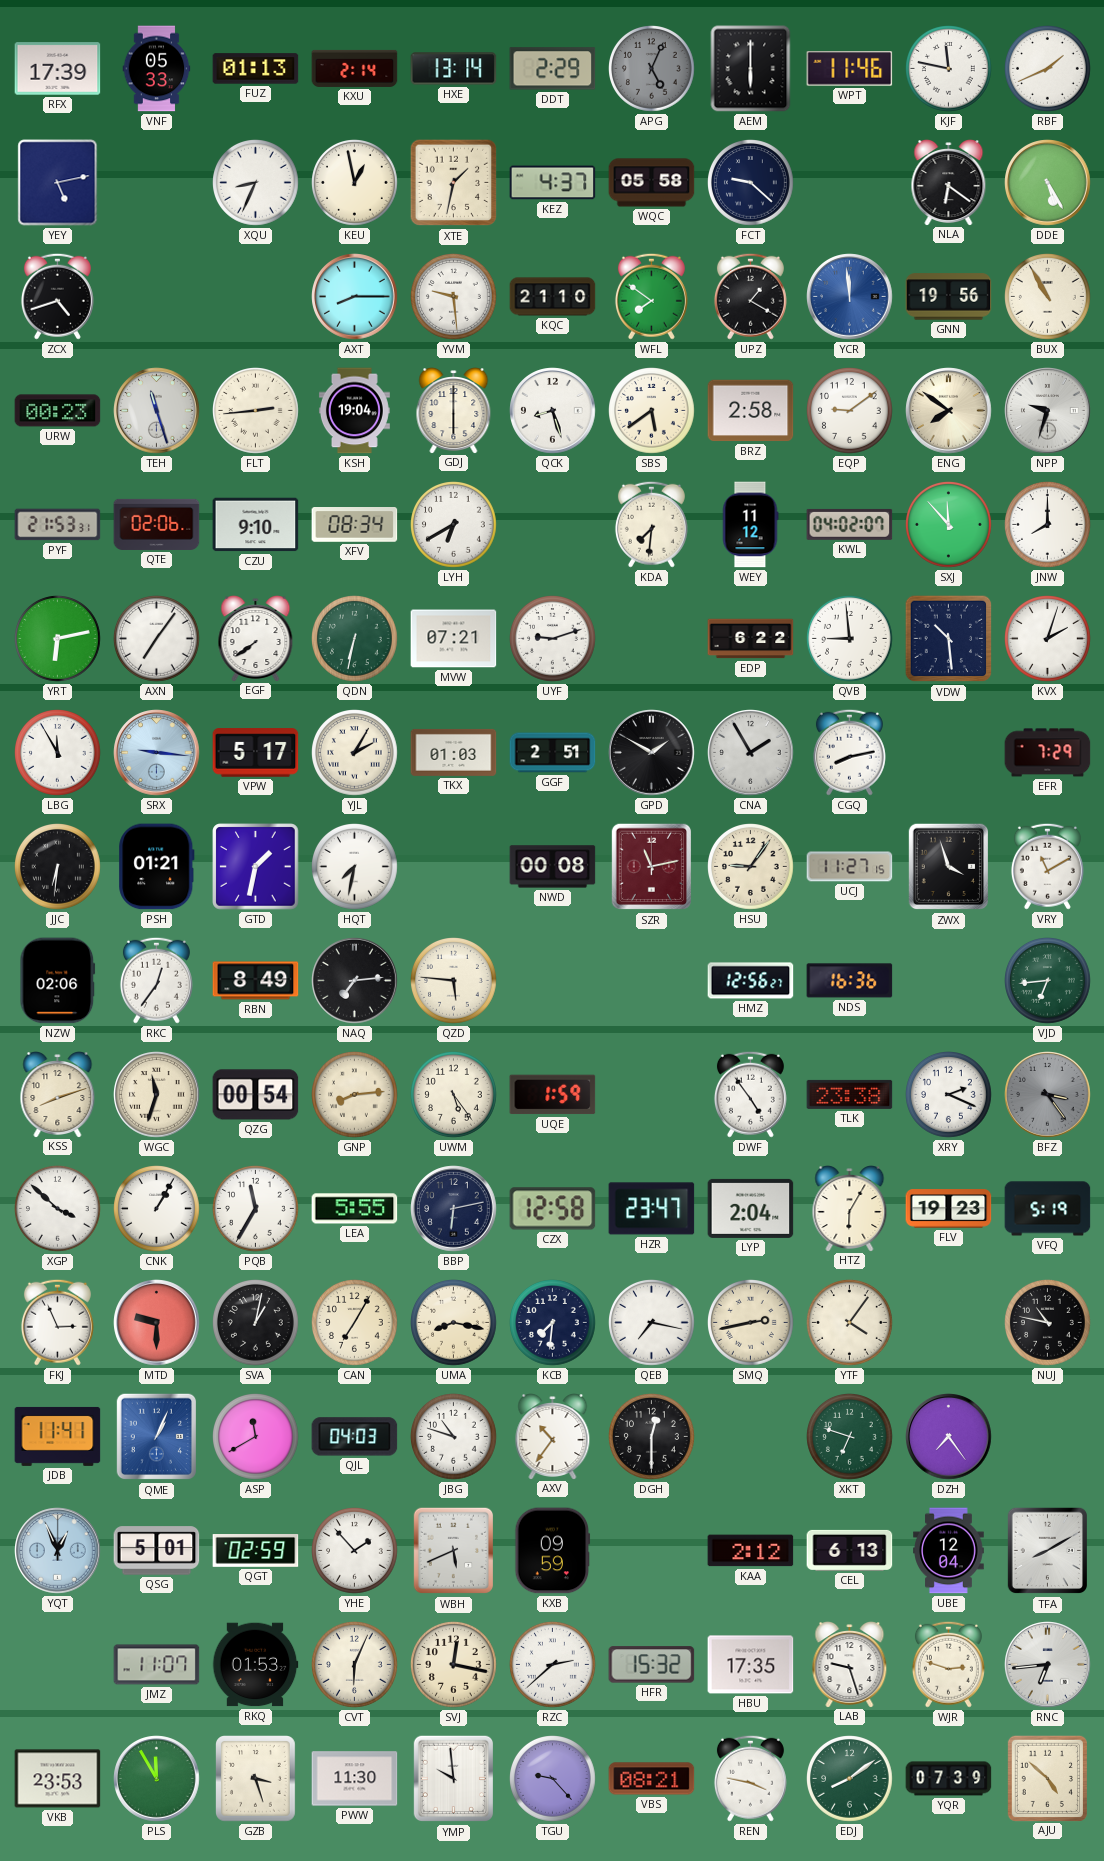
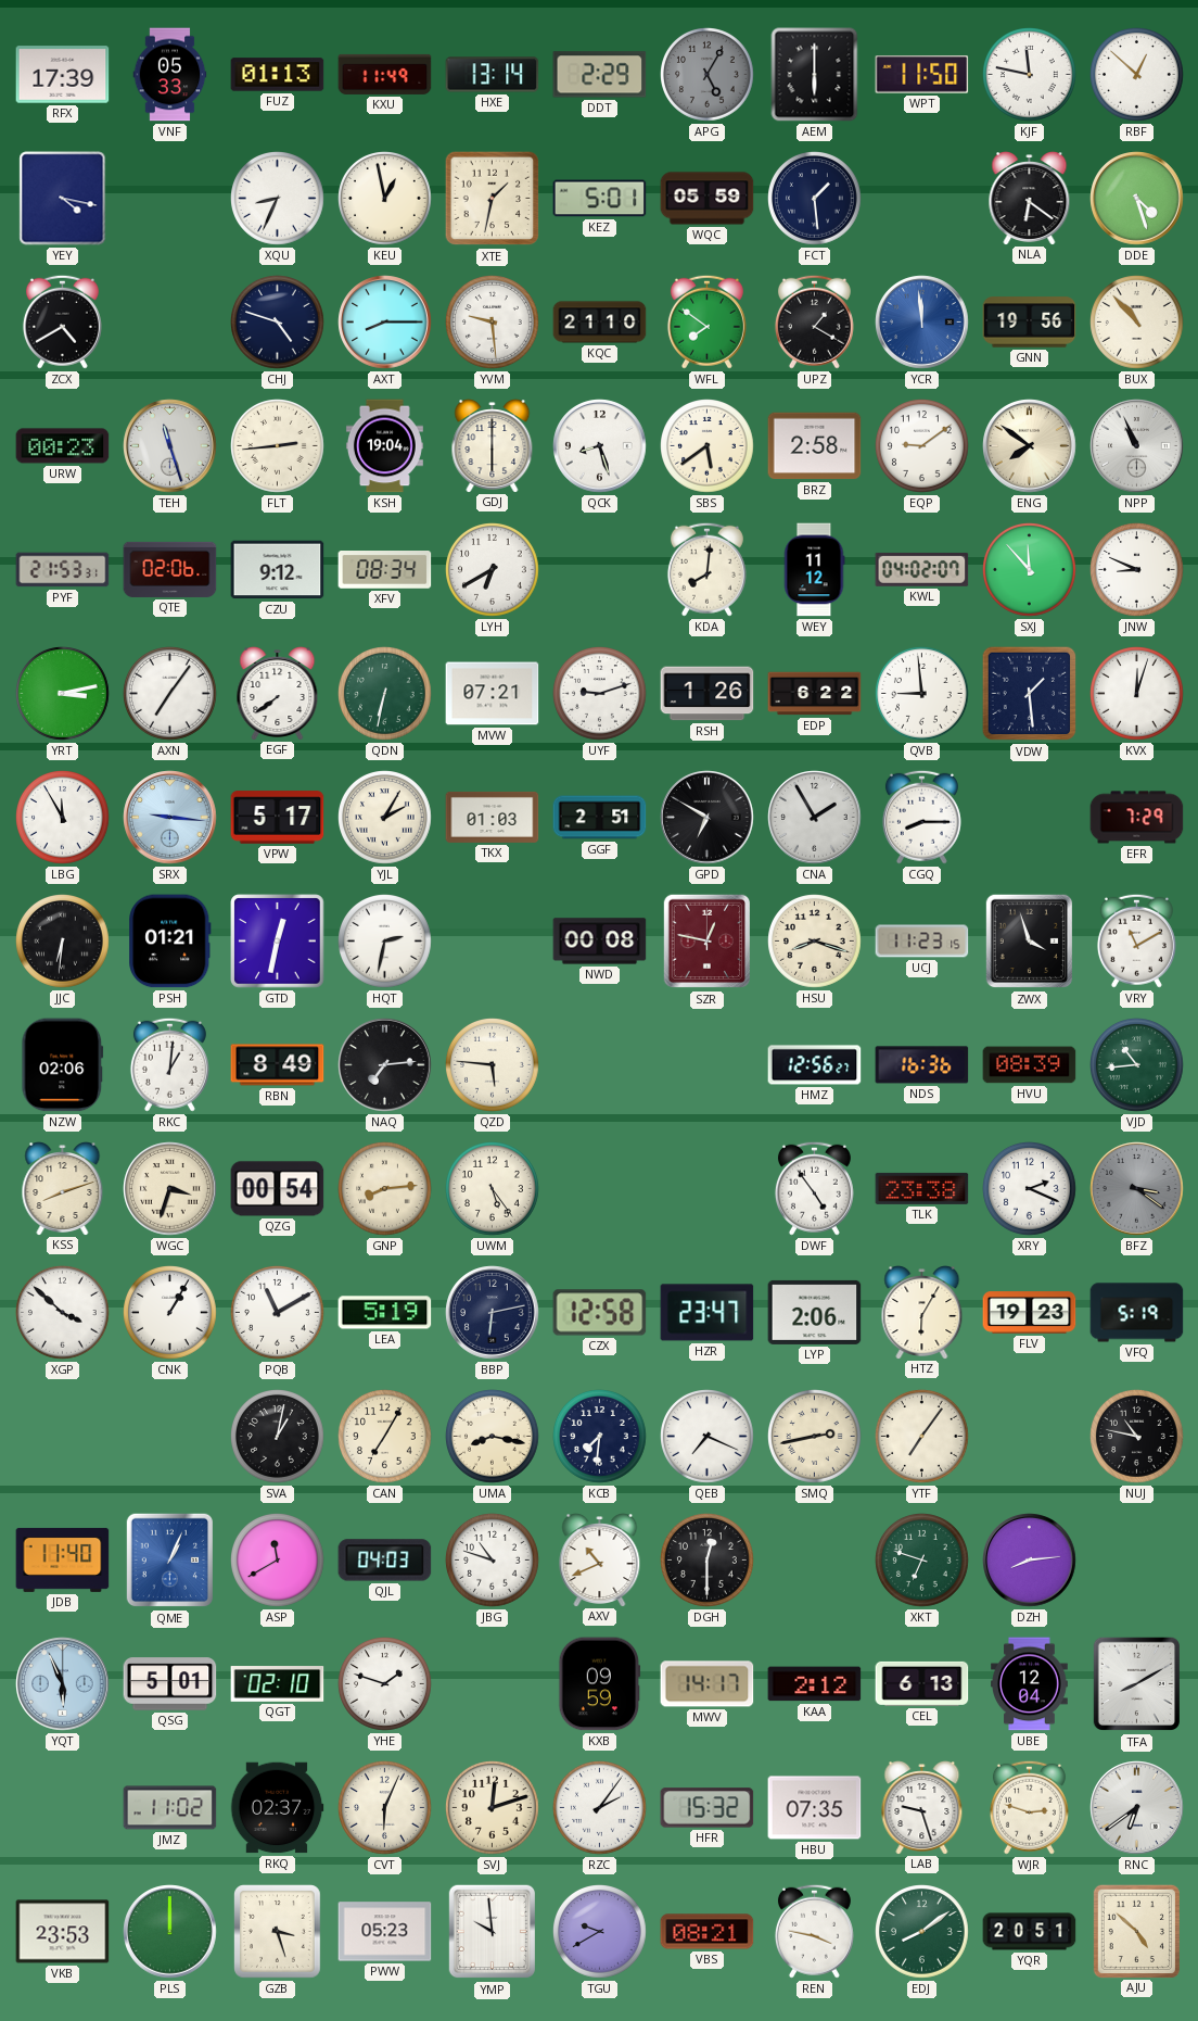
KXU: 2:14 -> 11:49
APG: 5:04 -> 5:05
WPT: 11:46 -> 11:50
RBF: 1:41 -> 12:52
YEY: 5:13 -> 4:17
KEZ: 4:37 -> 5:01
WQC: 05:58 -> 05:59
FCT: 9:22 -> 1:29
DDE: 5:25 -> 4:27
ZCX: 4:42 -> 4:40
CHJ: none -> 4:48
BUX: 10:55 -> 10:53
NPP: 9:33 -> 10:56
CZU: 9:10 -> 9:12
KDA: 7:31 -> 8:01
JNW: 8:00 -> 8:49
YRT: 6:13 -> 3:13
RSH: none -> 1:26
VDW: 10:29 -> 1:29
KVX: 2:03 -> 12:03
GPD: 1:50 -> 6:50
CGQ: 8:13 -> 8:15
GTD: 1:32 -> 12:32
HQT: 7:32 -> 2:32
SZR: 11:13 -> 12:47
HSU: 9:06 -> 8:18
UCJ: 11:27 -> 11:23
RKC: 12:36 -> 1:01
HVU: none -> 08:39
VJD: 6:44 -> 10:44
WGC: 11:33 -> 3:33
UQE: 1:59 -> none
BFZ: 3:24 -> 3:21
PQB: 11:35 -> 11:10
LEA: 5:55 -> 5:19
LYP: 2:04 -> 2:06
FKJ: 2:56 -> none
MTD: 9:30 -> none
QEB: 7:17 -> 7:19
YTF: 4:06 -> 7:06
JDB: 11:41 -> 11:40
AXV: 10:36 -> 10:41
DZH: 7:24 -> 8:14
YQT: 12:56 -> 5:56
QGT: 02:59 -> 02:10
YHE: 1:53 -> 1:48
WBH: 5:41 -> none
MWV: none -> 14:17
JMZ: 11:07 -> 11:02
RKQ: 01:53 -> 02:37
SVJ: 12:17 -> 12:12
RZC: 2:38 -> 2:06
HBU: 17:35 -> 07:35
RNC: 6:44 -> 6:39
PLS: 11:55 -> 12:00
PWW: 11:30 -> 05:23
TGU: 9:23 -> 9:40
YQR: 07:39 -> 20:51
